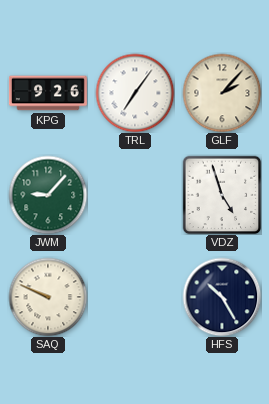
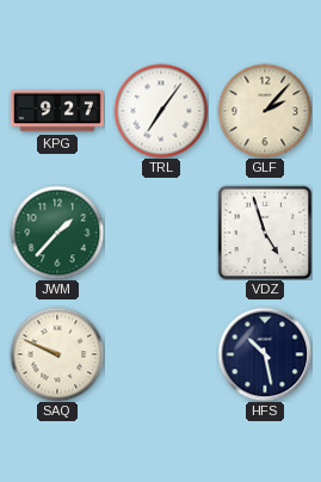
KPG: 9:26 -> 9:27
JWM: 9:07 -> 1:37
HFS: 10:25 -> 10:28
